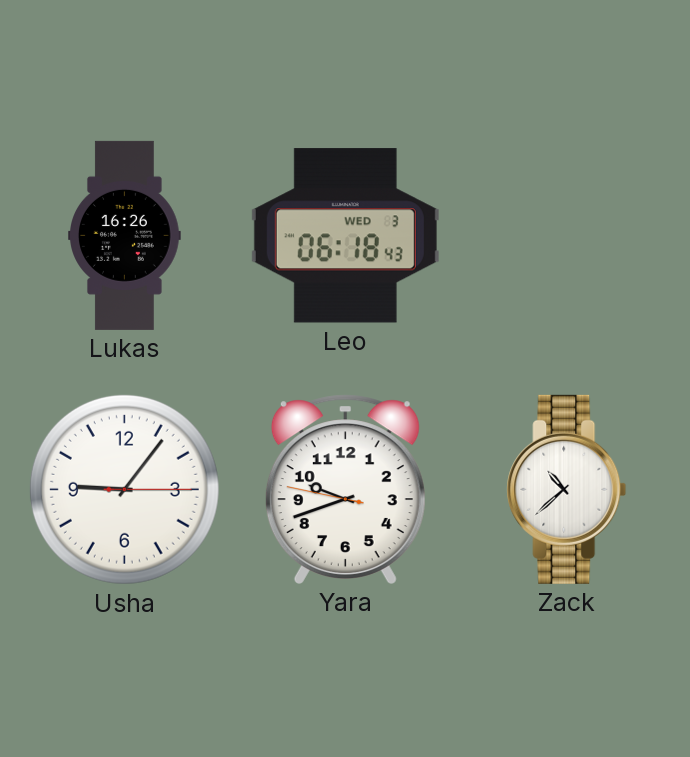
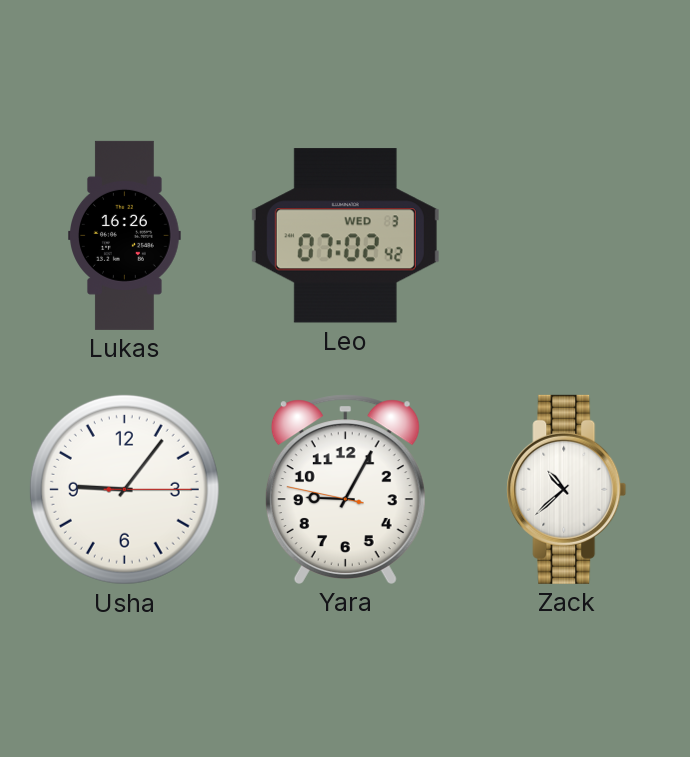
Leo: 06:18 -> 07:02
Yara: 9:41 -> 9:04
